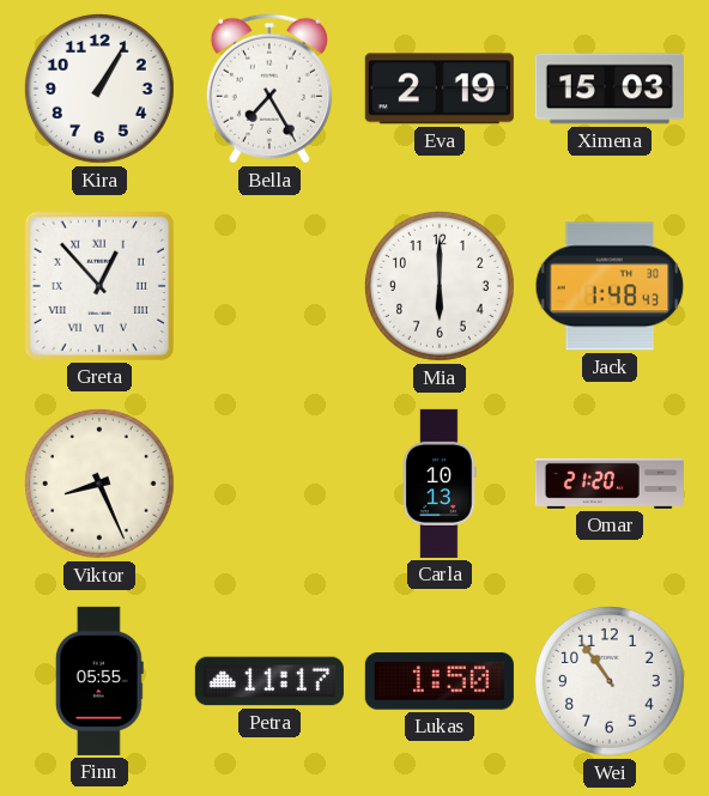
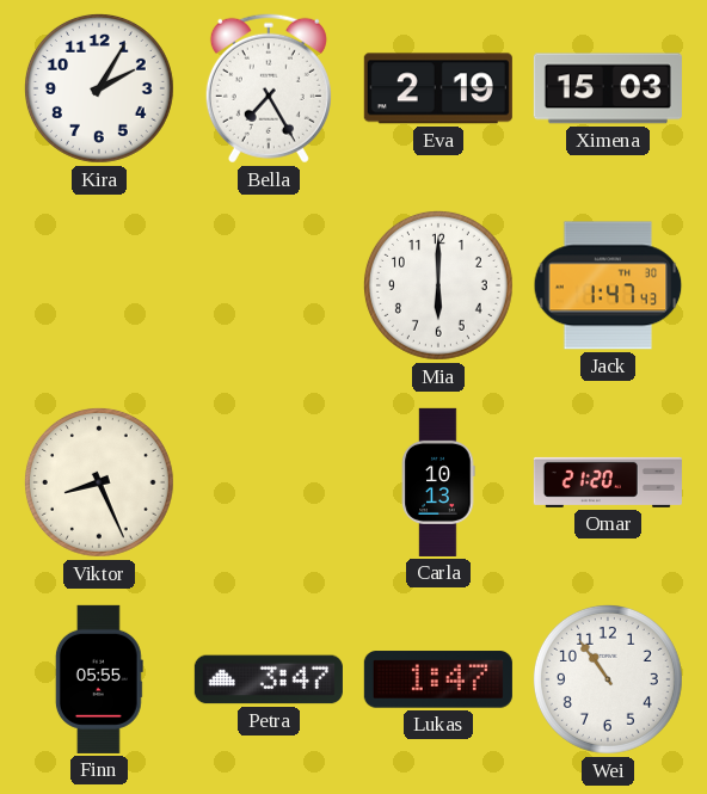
Kira: 1:05 -> 2:05
Greta: 12:53 -> none
Jack: 1:48 -> 1:47
Petra: 11:17 -> 3:47
Lukas: 1:50 -> 1:47
